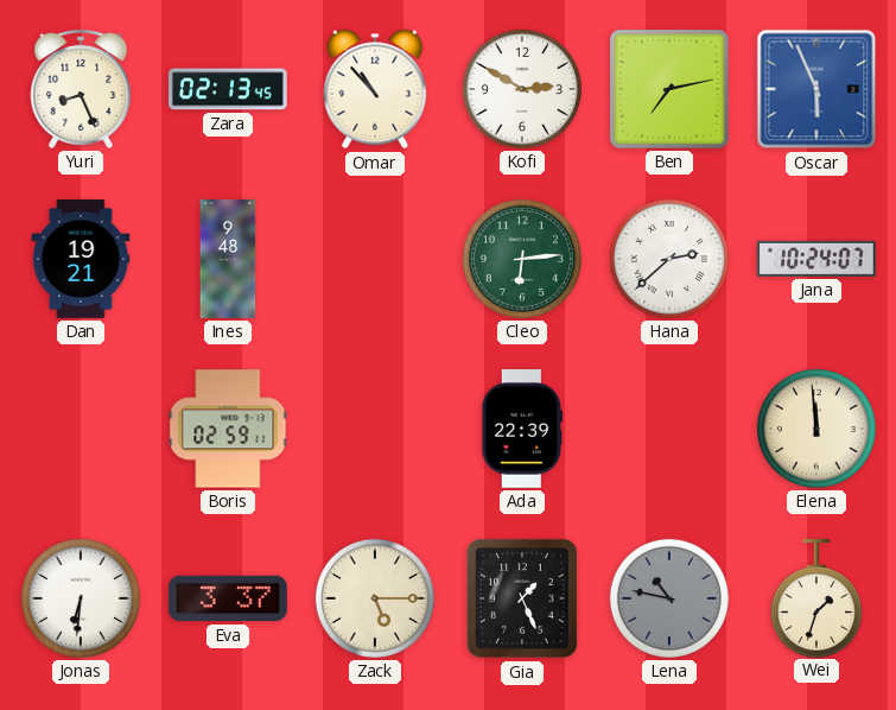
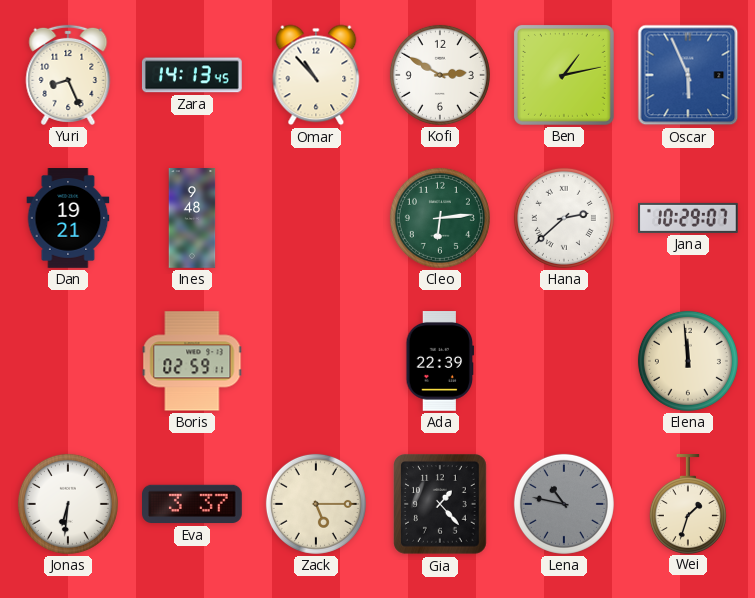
Zara: 02:13 -> 14:13
Ben: 7:13 -> 1:13
Jana: 10:24 -> 10:29
Gia: 1:26 -> 1:23
